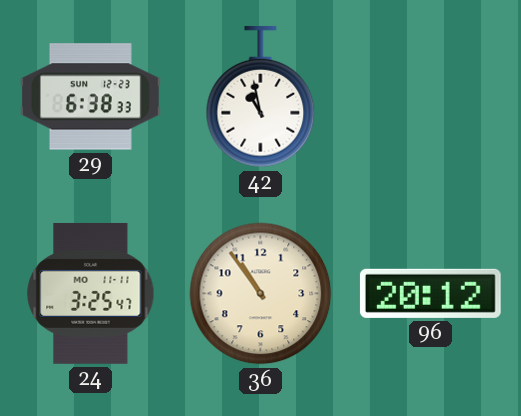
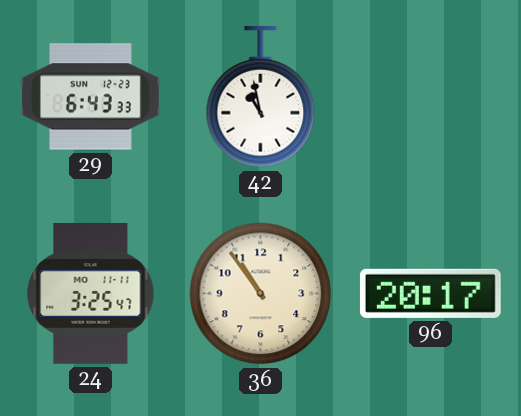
29: 6:38 -> 6:43
96: 20:12 -> 20:17
